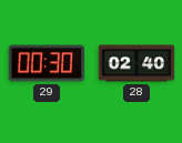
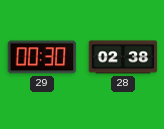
28: 02:40 -> 02:38
